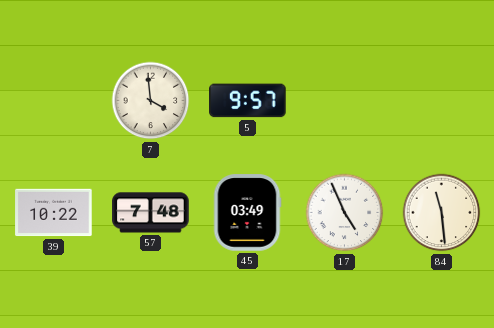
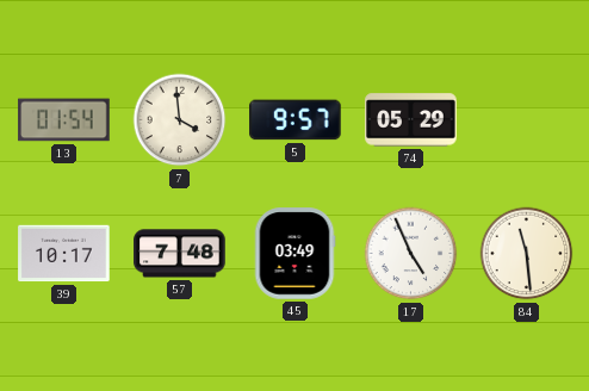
13: none -> 01:54
74: none -> 05:29
39: 10:22 -> 10:17
